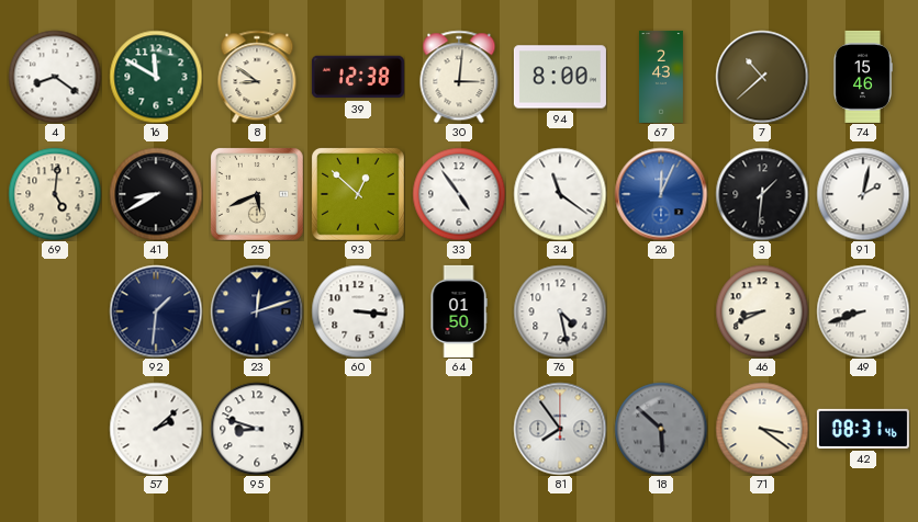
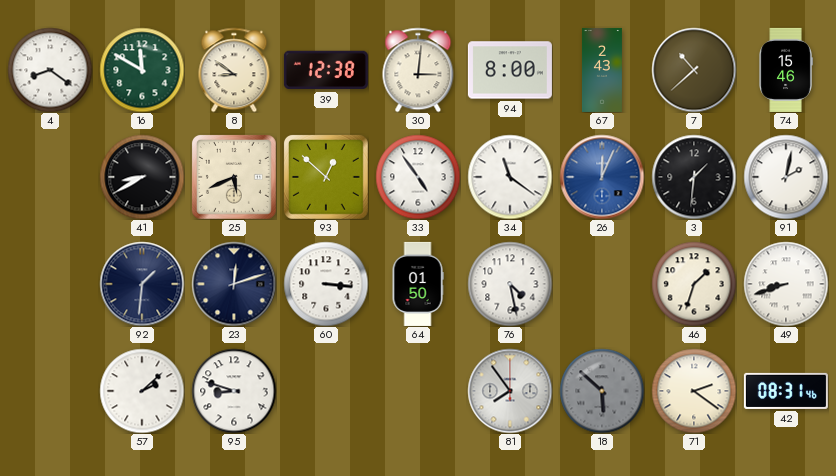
69: 5:01 -> none
46: 8:41 -> 1:33
71: 3:21 -> 2:21
